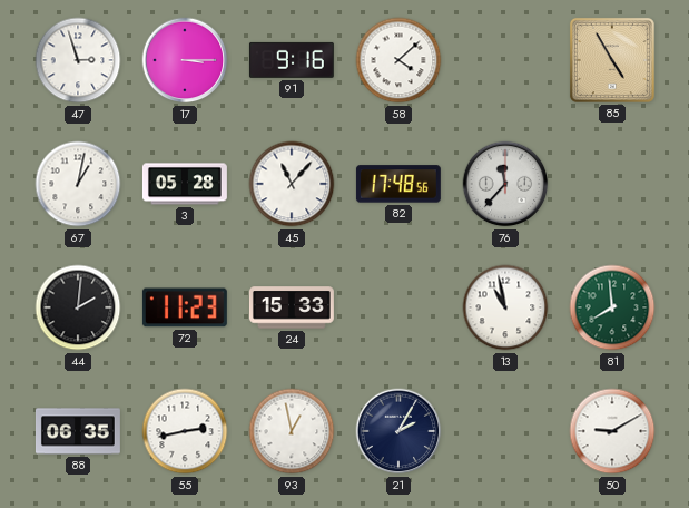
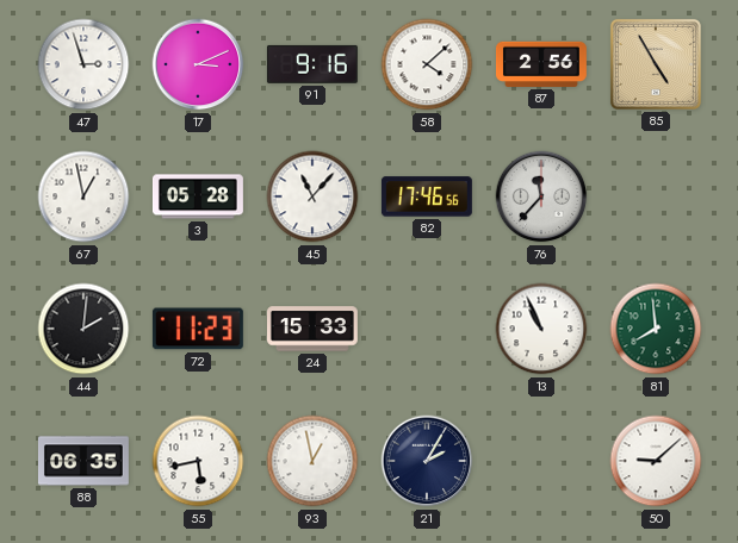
17: 3:15 -> 3:11
87: none -> 2:56
67: 1:02 -> 12:58
82: 17:48 -> 17:46
13: 10:58 -> 10:56
55: 2:43 -> 5:43
50: 9:10 -> 9:08
